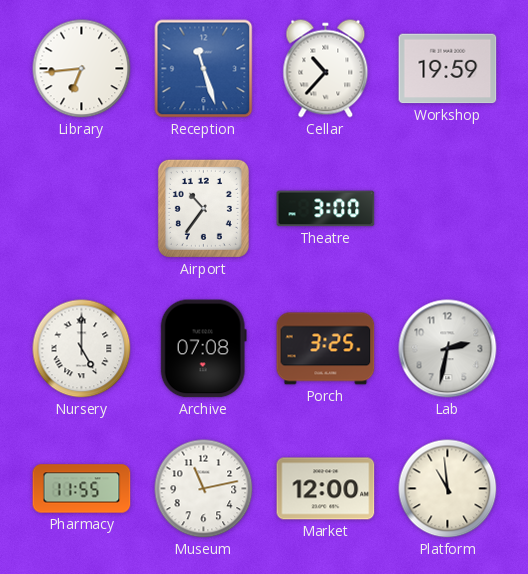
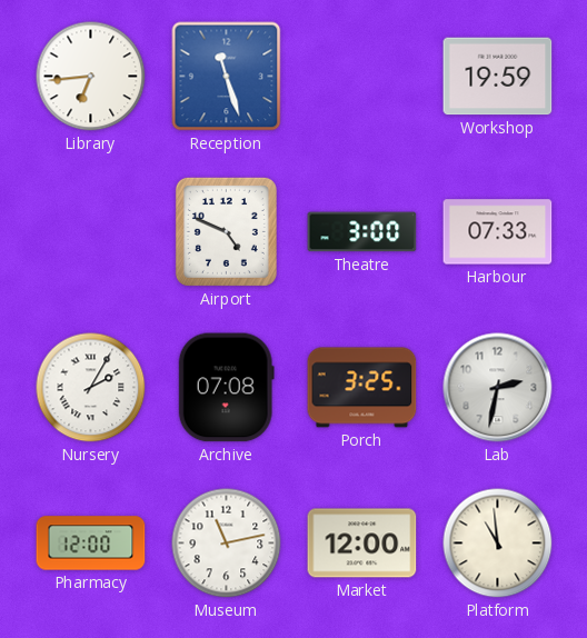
Cellar: 10:37 -> none
Airport: 10:36 -> 4:49
Harbour: none -> 07:33
Nursery: 5:00 -> 2:05
Pharmacy: 11:55 -> 12:00
